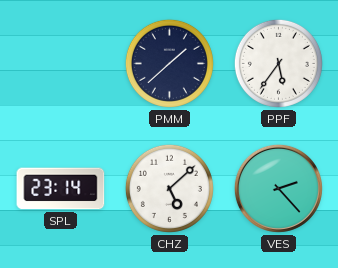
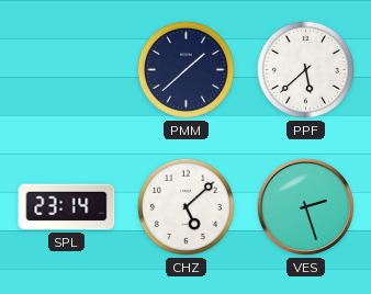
PPF: 5:36 -> 5:38
VES: 2:23 -> 2:27
